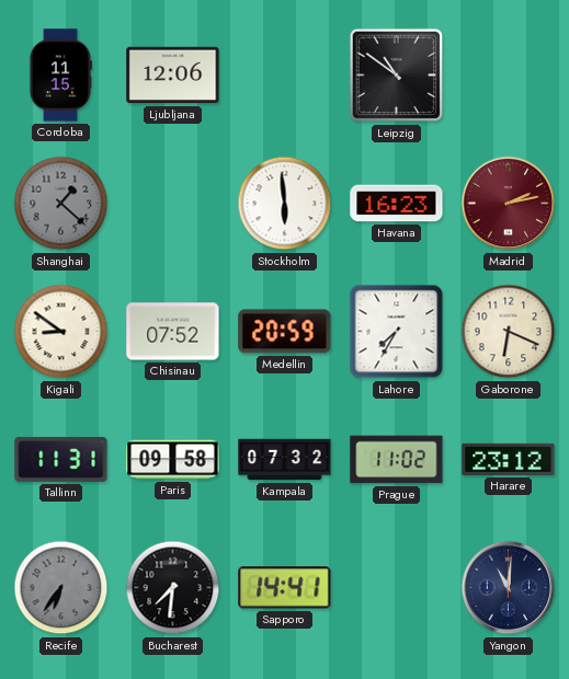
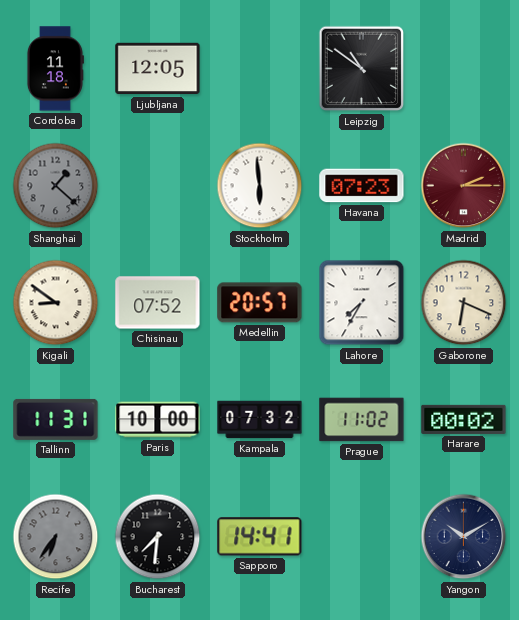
Cordoba: 11:15 -> 11:18
Ljubljana: 12:06 -> 12:05
Havana: 16:23 -> 07:23
Madrid: 2:13 -> 2:15
Medellin: 20:59 -> 20:57
Paris: 09:58 -> 10:00
Harare: 23:12 -> 00:02
Yangon: 11:01 -> 10:10
